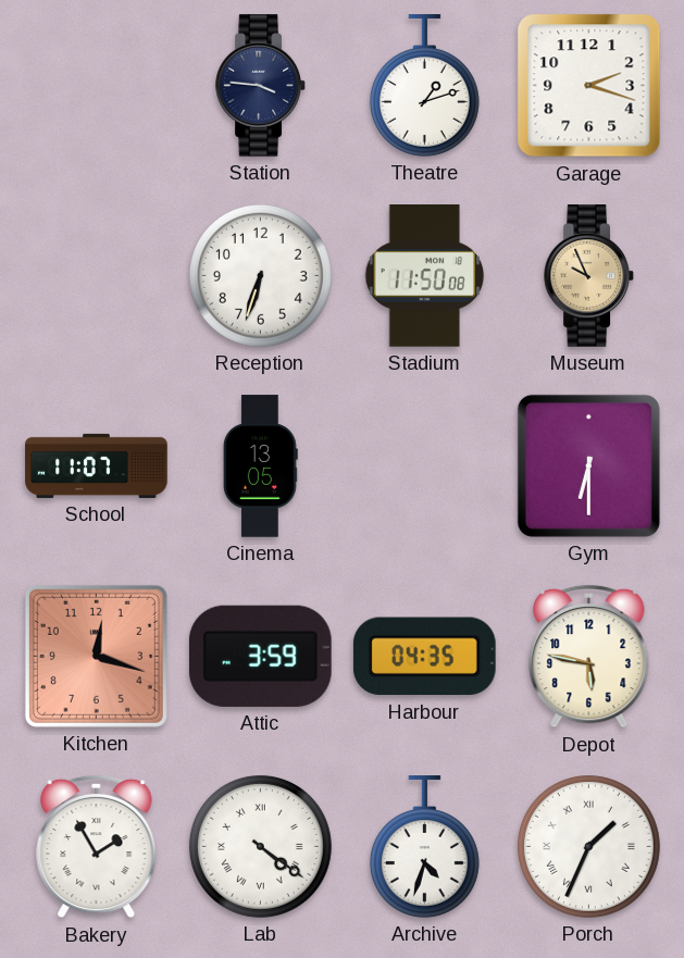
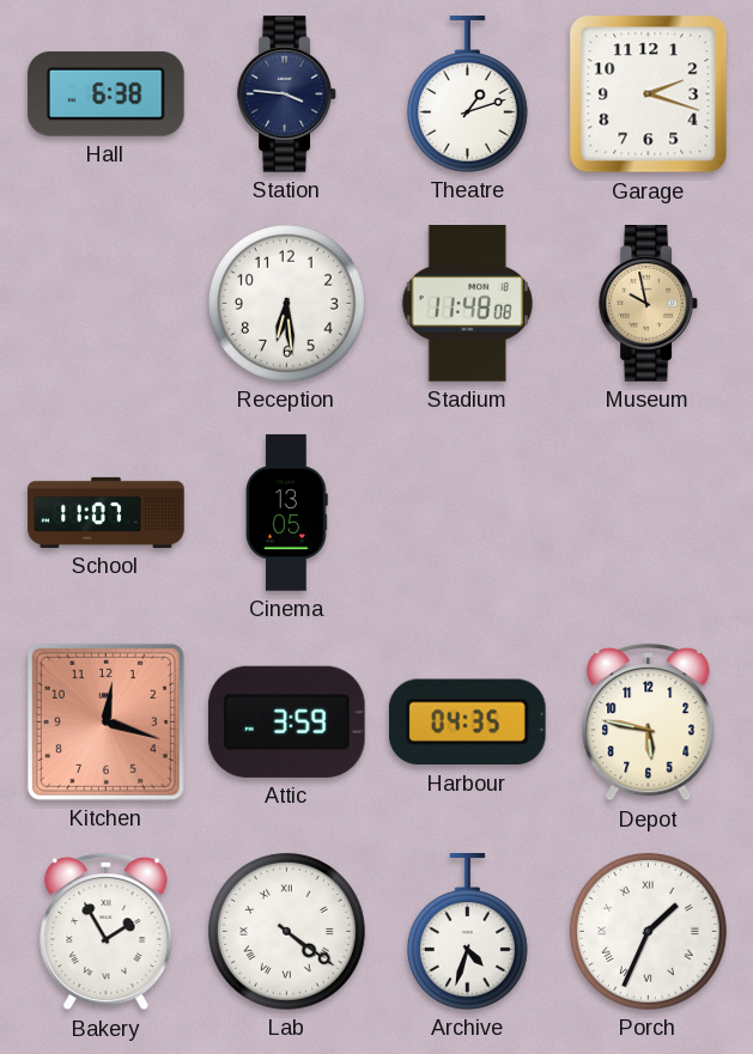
Hall: none -> 6:38
Reception: 6:33 -> 6:29
Stadium: 11:50 -> 11:48
Museum: 9:56 -> 9:58
Gym: 6:30 -> none
